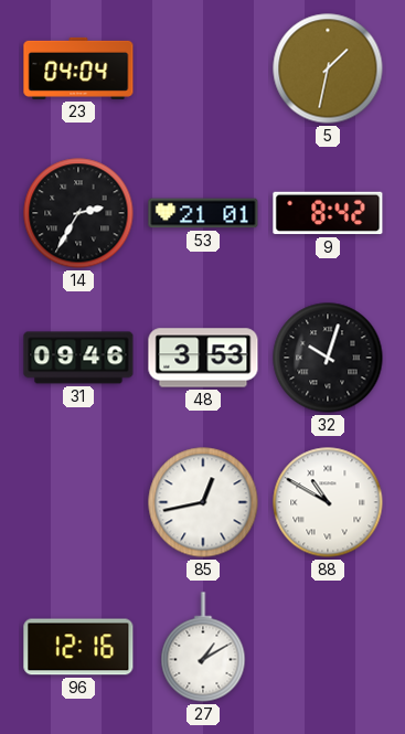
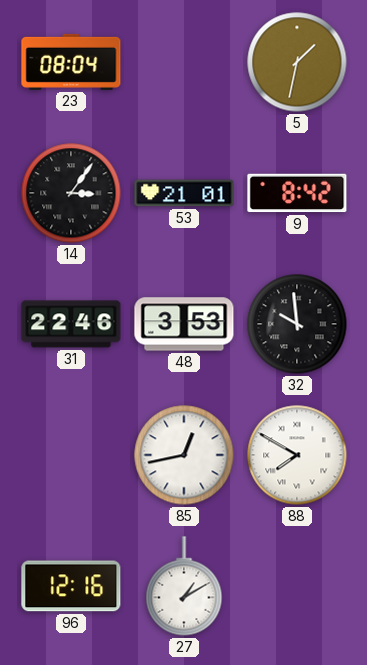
23: 04:04 -> 08:04
14: 2:35 -> 3:06
31: 09:46 -> 22:46
32: 10:03 -> 9:59
88: 10:50 -> 7:50
